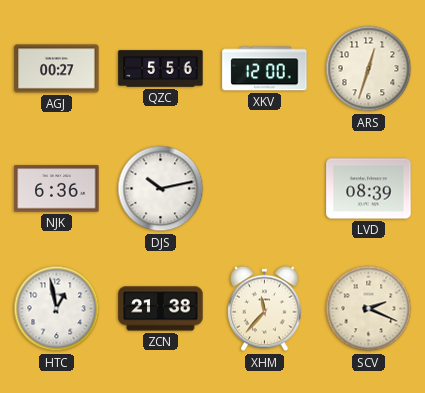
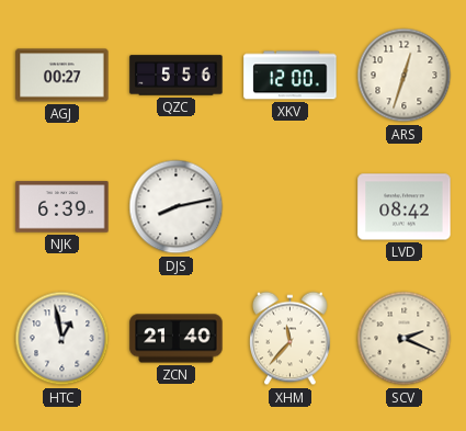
NJK: 6:36 -> 6:39
DJS: 10:13 -> 8:13
LVD: 08:39 -> 08:42
ZCN: 21:38 -> 21:40
